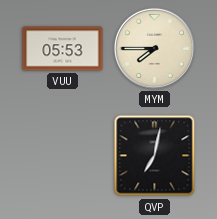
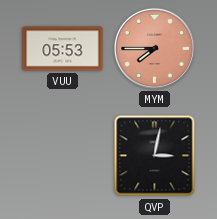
MYM dial: cream -> salmon
QVP: 7:02 -> 3:02
